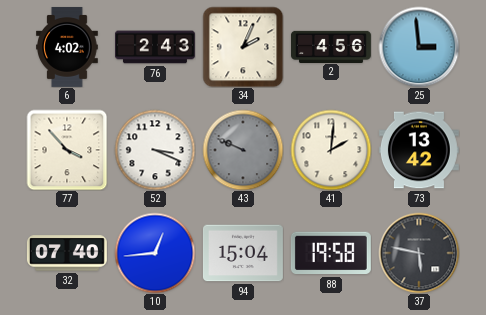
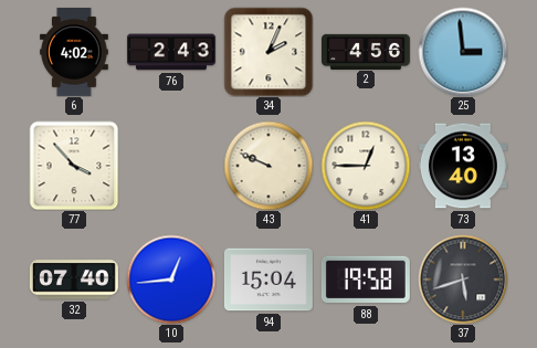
52: 3:19 -> none
43 dial: grey -> cream
41: 2:01 -> 12:45
73: 13:42 -> 13:40
37: 5:47 -> 5:42
